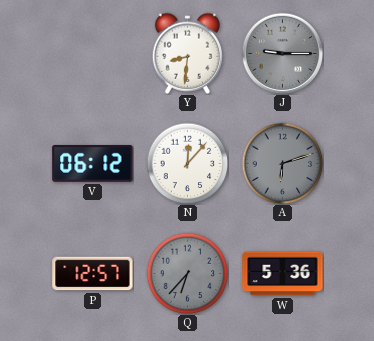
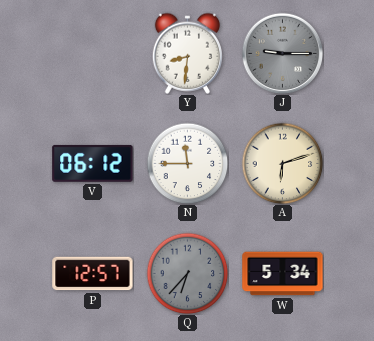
N: 12:07 -> 11:45
A dial: grey -> cream
W: 5:36 -> 5:34
